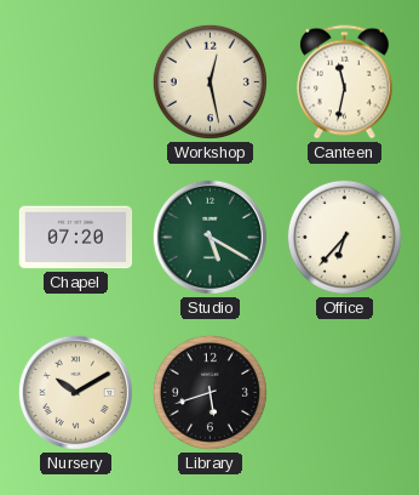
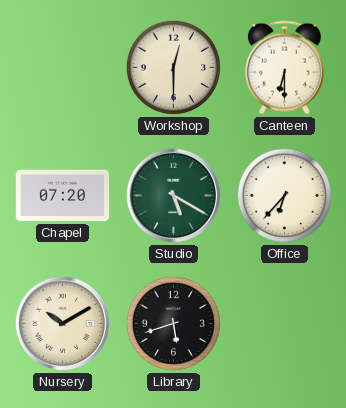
Workshop: 12:28 -> 12:30
Canteen: 11:32 -> 6:30
